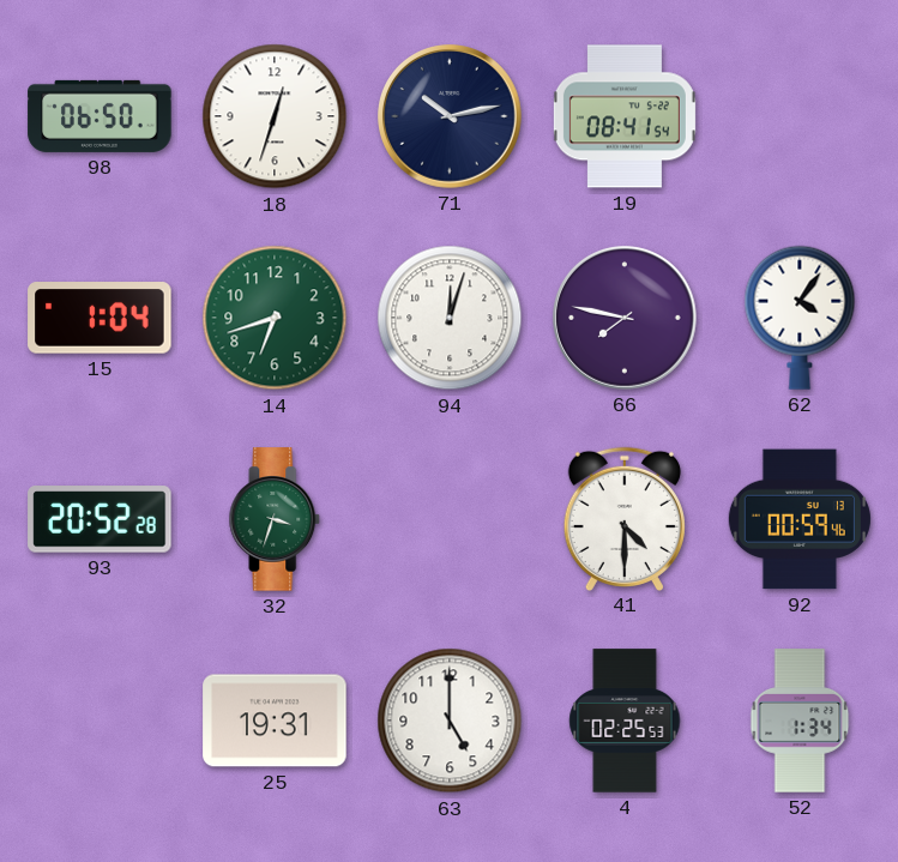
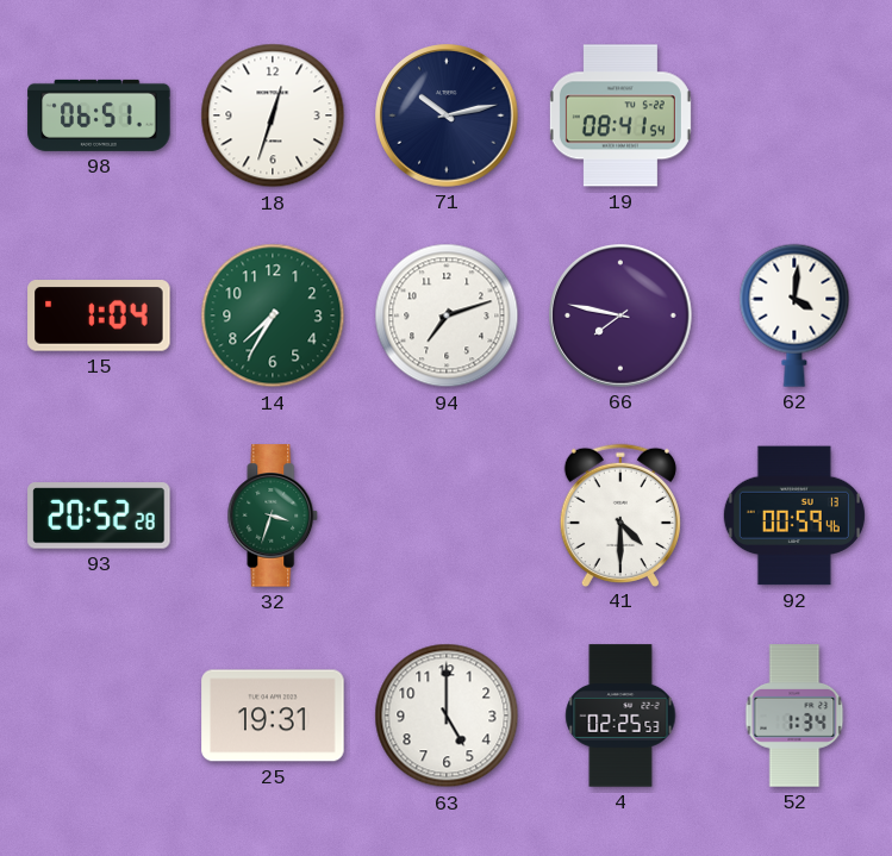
98: 06:50 -> 06:51
14: 6:42 -> 7:35
94: 12:03 -> 7:12
62: 4:06 -> 4:01
